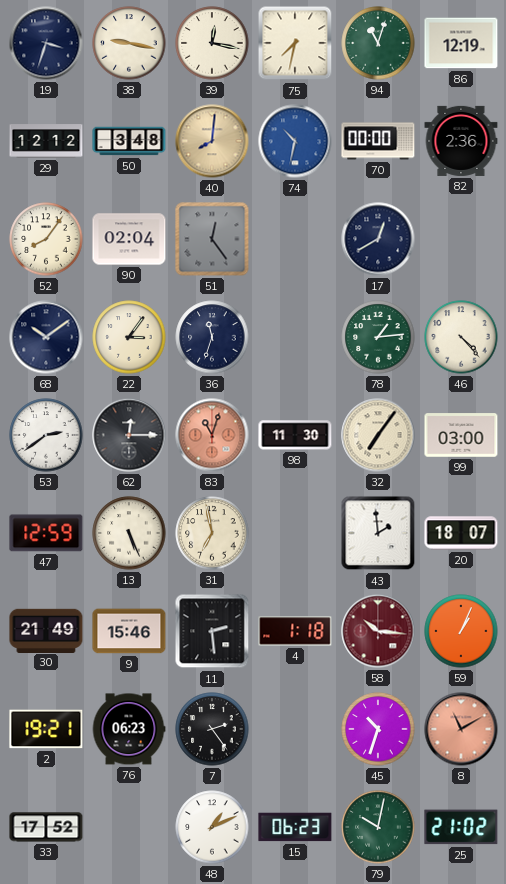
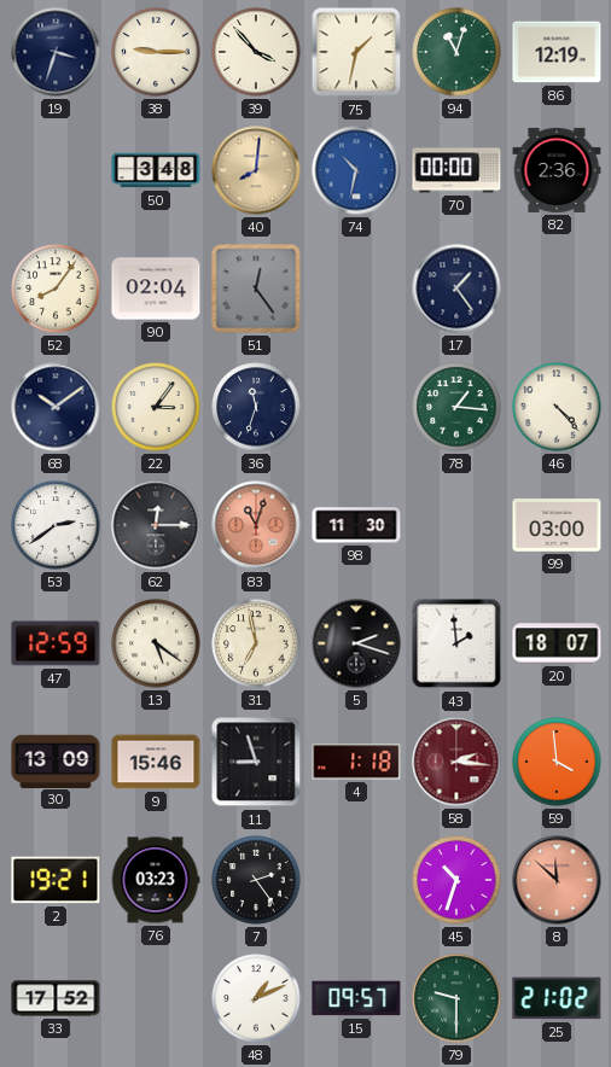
38: 9:17 -> 9:15
39: 12:17 -> 3:53
75: 7:32 -> 1:32
29: 12:12 -> none
17: 12:40 -> 1:24
78: 1:14 -> 1:16
32: 7:06 -> none
13: 5:26 -> 5:21
5: none -> 2:18
30: 21:49 -> 13:09
11: 2:29 -> 8:57
58: 10:16 -> 2:16
59: 1:04 -> 3:59
76: 06:23 -> 03:23
8: 11:10 -> 11:52
15: 06:23 -> 09:57
79: 10:02 -> 9:30
